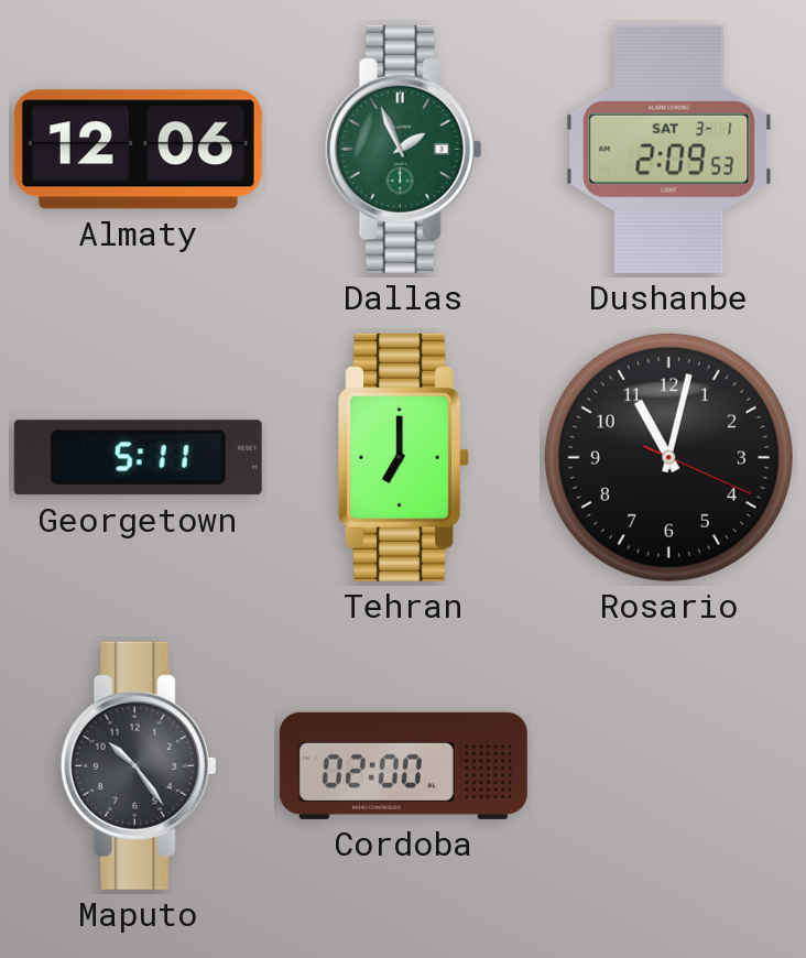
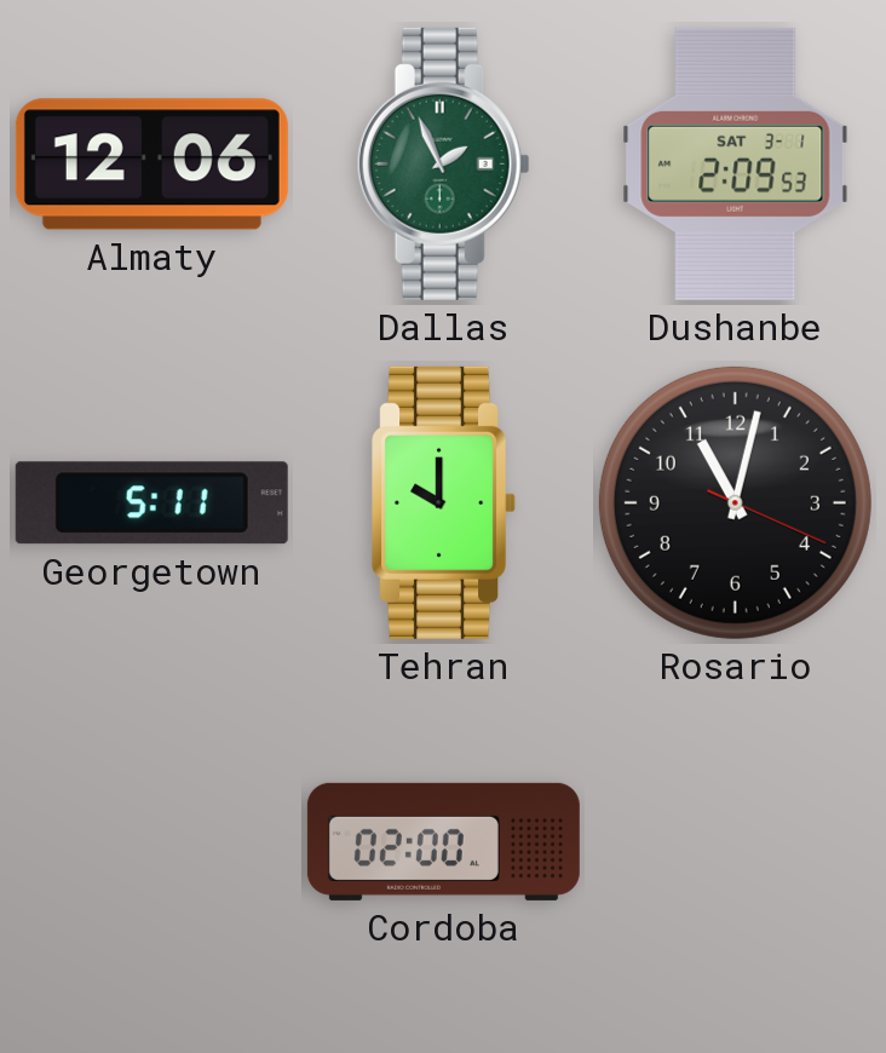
Tehran: 7:00 -> 10:00
Maputo: 10:24 -> none
